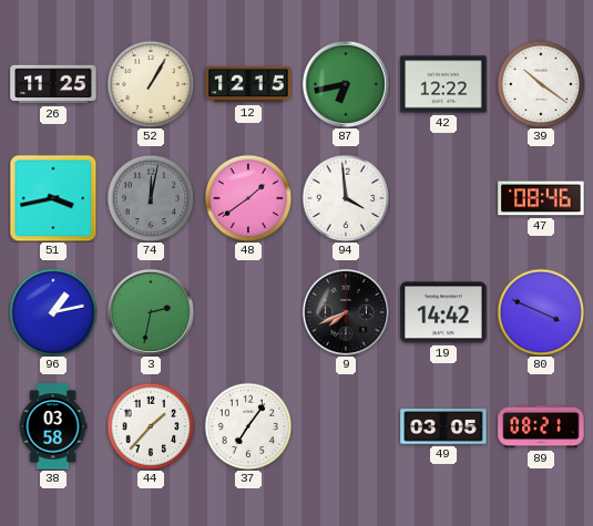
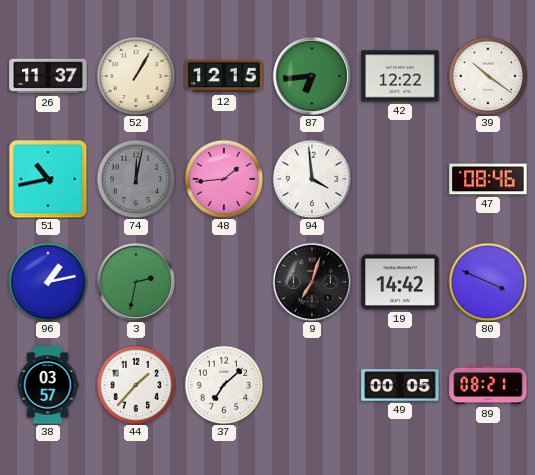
26: 11:25 -> 11:37
87: 6:43 -> 6:44
51: 3:43 -> 10:43
48: 1:39 -> 1:44
9: 7:41 -> 7:03
38: 03:58 -> 03:57
37: 7:06 -> 7:08
49: 03:05 -> 00:05
